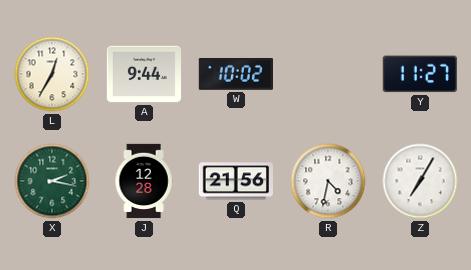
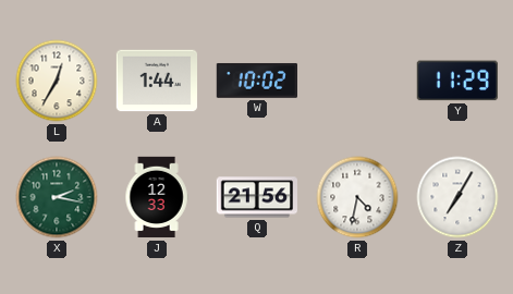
A: 9:44 -> 1:44
Y: 11:27 -> 11:29
J: 12:28 -> 12:33
